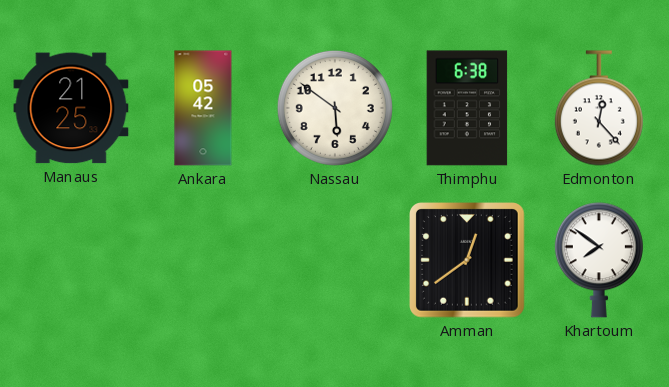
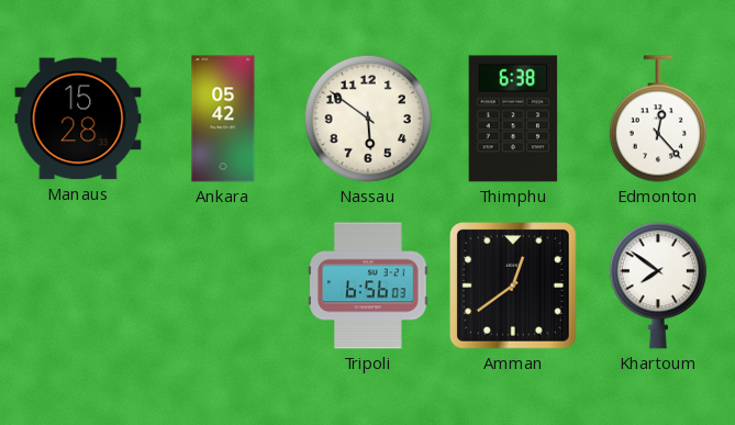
Manaus: 21:25 -> 15:28
Tripoli: none -> 6:56
